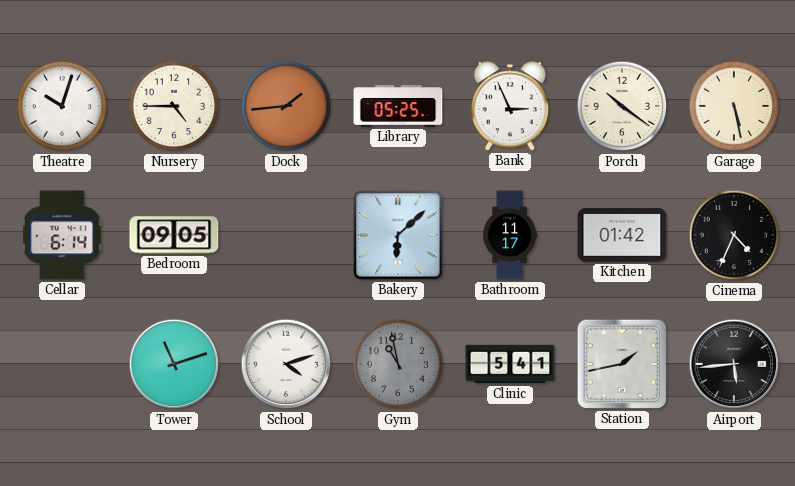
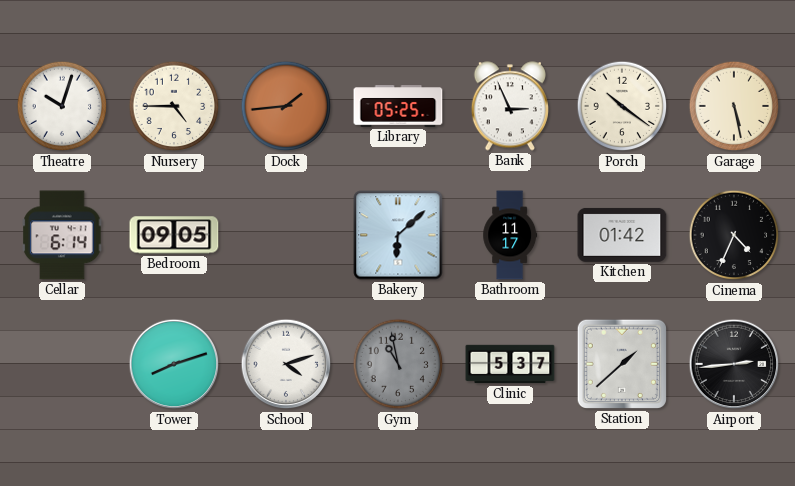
Tower: 11:12 -> 8:12
Clinic: 5:41 -> 5:37
Station: 1:43 -> 1:38
Airport: 5:44 -> 2:44
